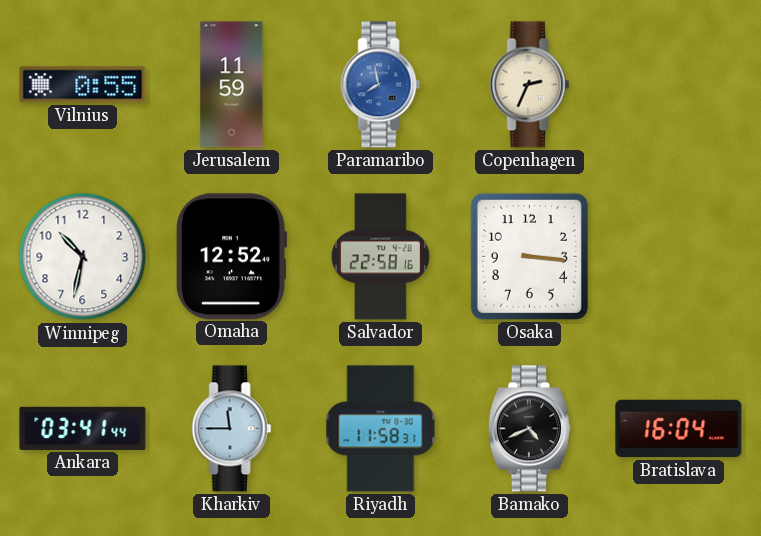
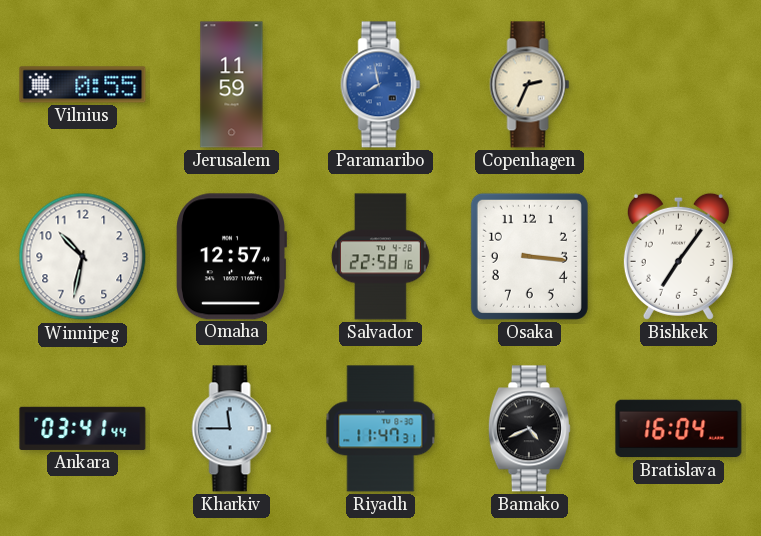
Omaha: 12:52 -> 12:57
Bishkek: none -> 7:06
Riyadh: 11:58 -> 11:47
